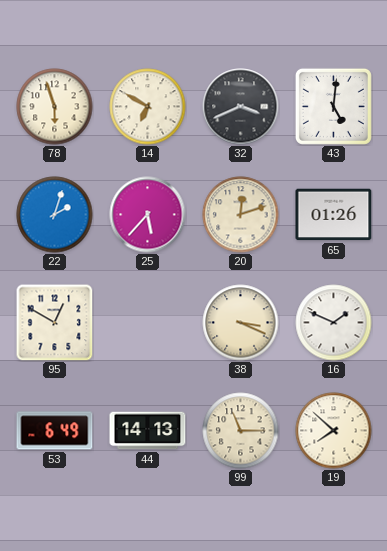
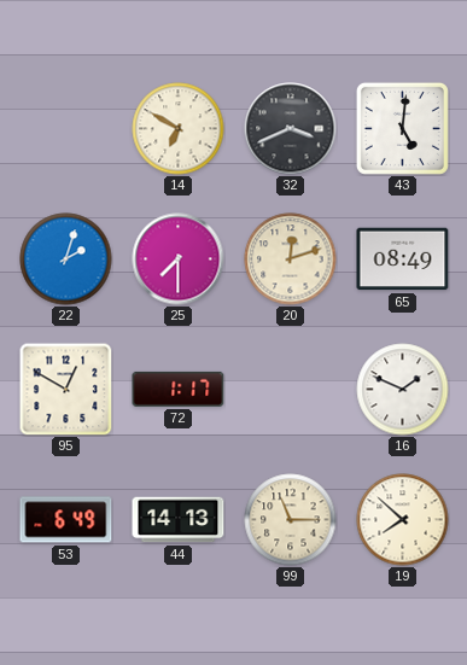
78: 5:57 -> none
25: 5:37 -> 7:30
65: 01:26 -> 08:49
72: none -> 1:17
38: 3:19 -> none
